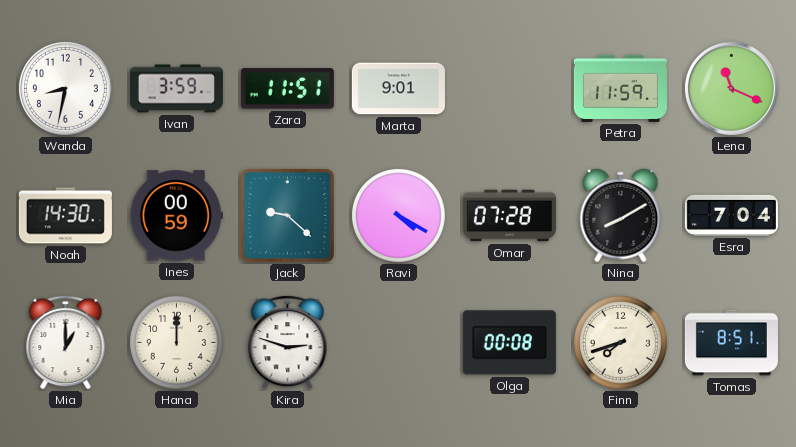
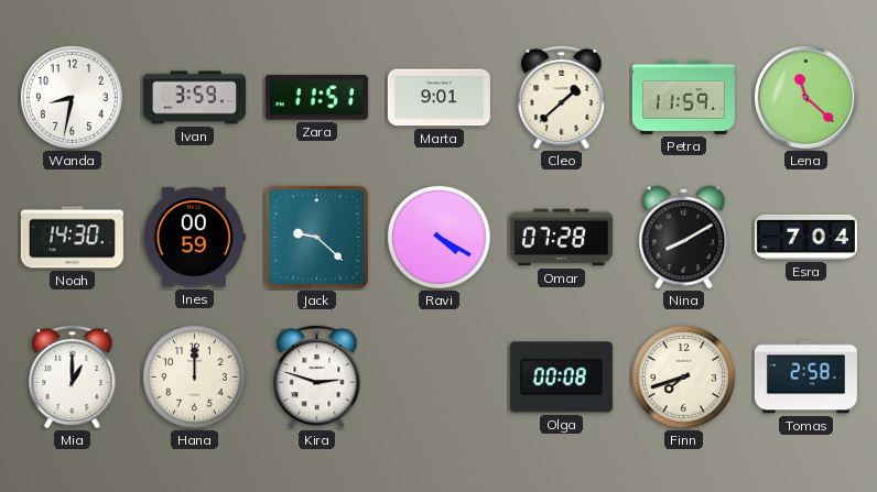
Cleo: none -> 1:38
Lena: 11:19 -> 11:22
Tomas: 8:51 -> 2:58
